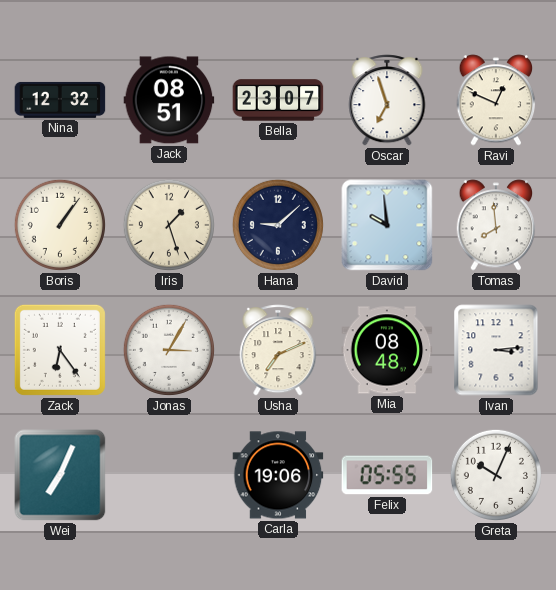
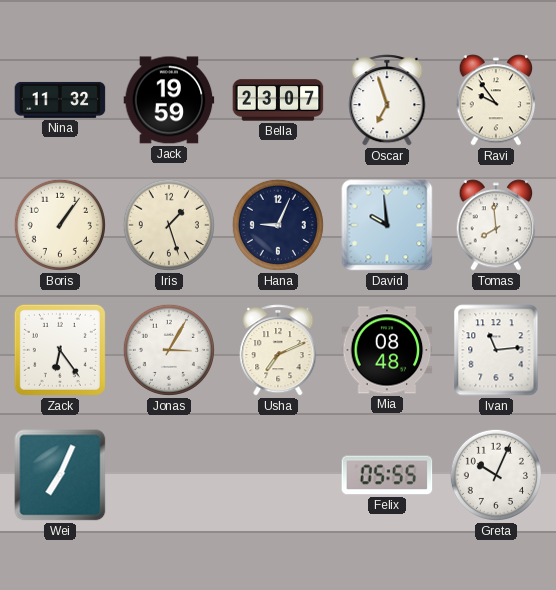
Nina: 12:32 -> 11:32
Jack: 08:51 -> 19:59
Ravi: 12:49 -> 9:54
Hana: 9:08 -> 9:04
Ivan: 3:14 -> 11:14
Carla: 19:06 -> none
